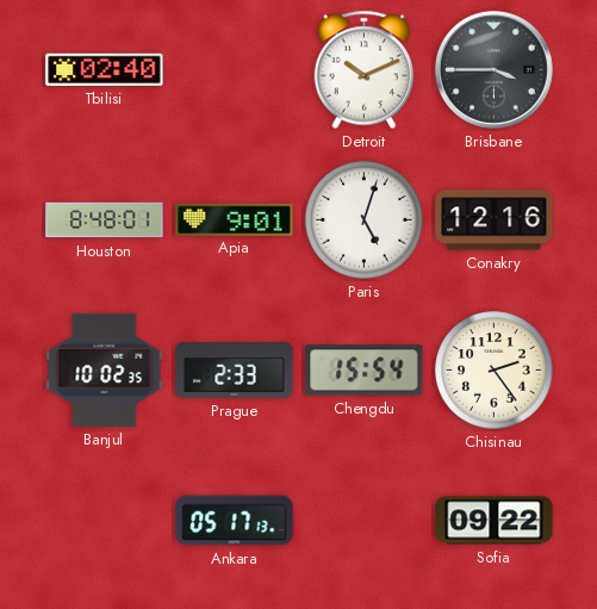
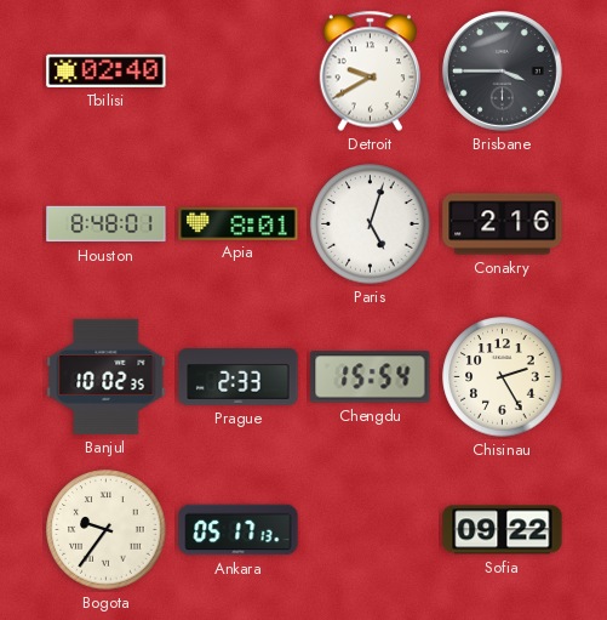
Detroit: 10:11 -> 9:40
Apia: 9:01 -> 8:01
Conakry: 12:16 -> 2:16
Chisinau: 2:24 -> 2:25
Bogota: none -> 9:36
